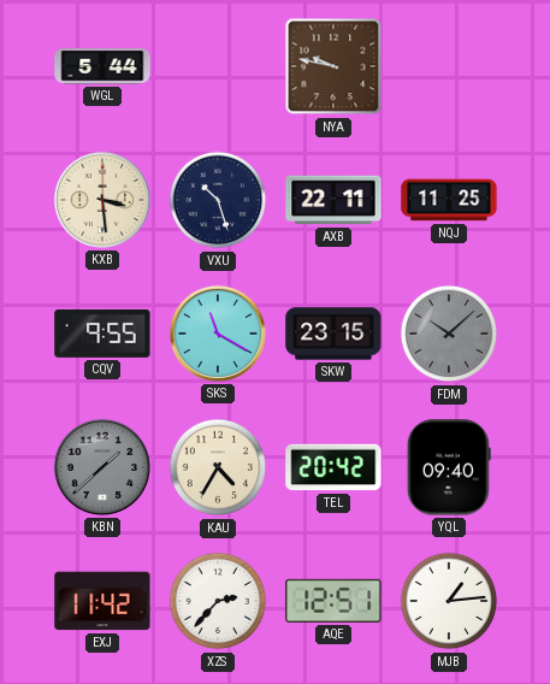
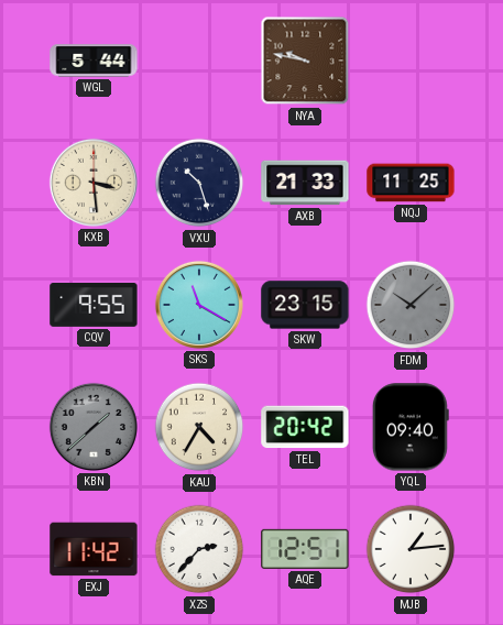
AXB: 22:11 -> 21:33
